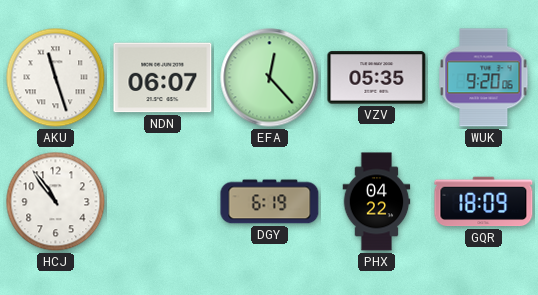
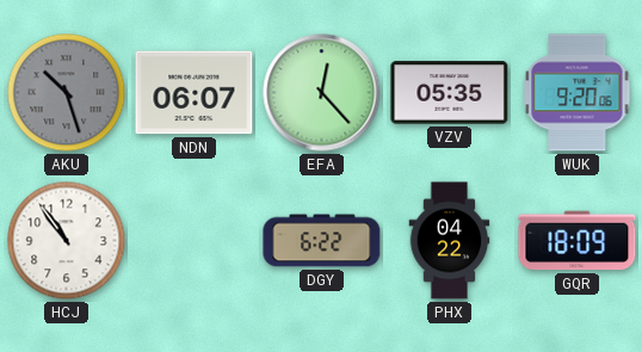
AKU: 11:27 -> 10:27
AKU dial: white -> grey
DGY: 6:19 -> 6:22
